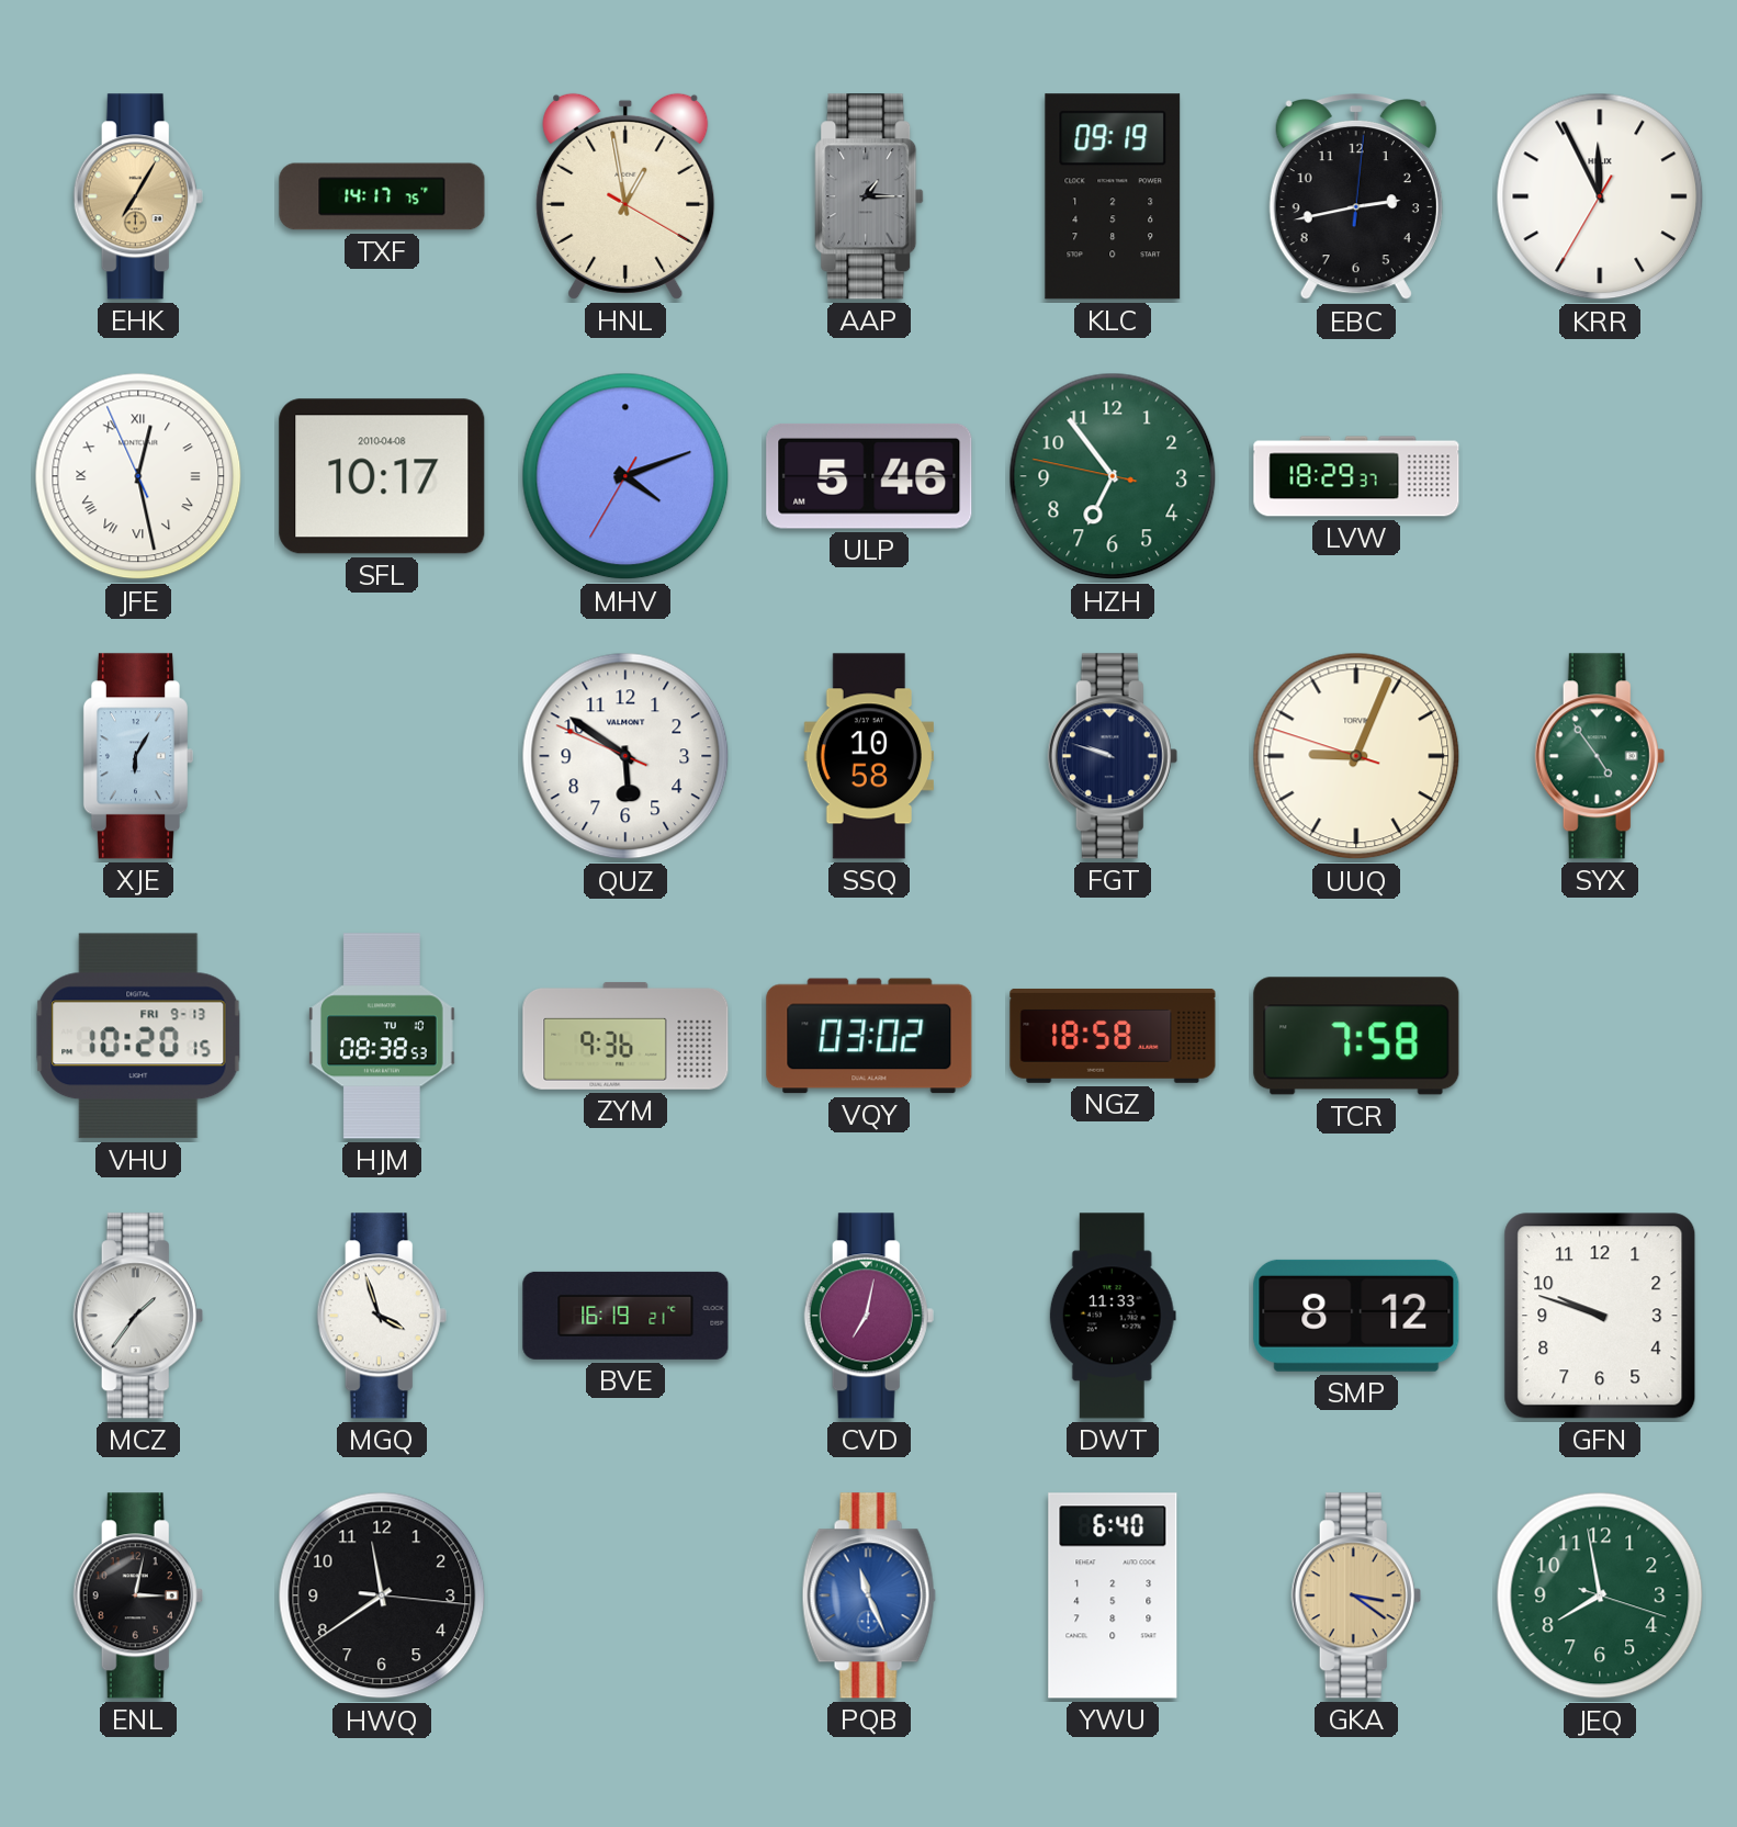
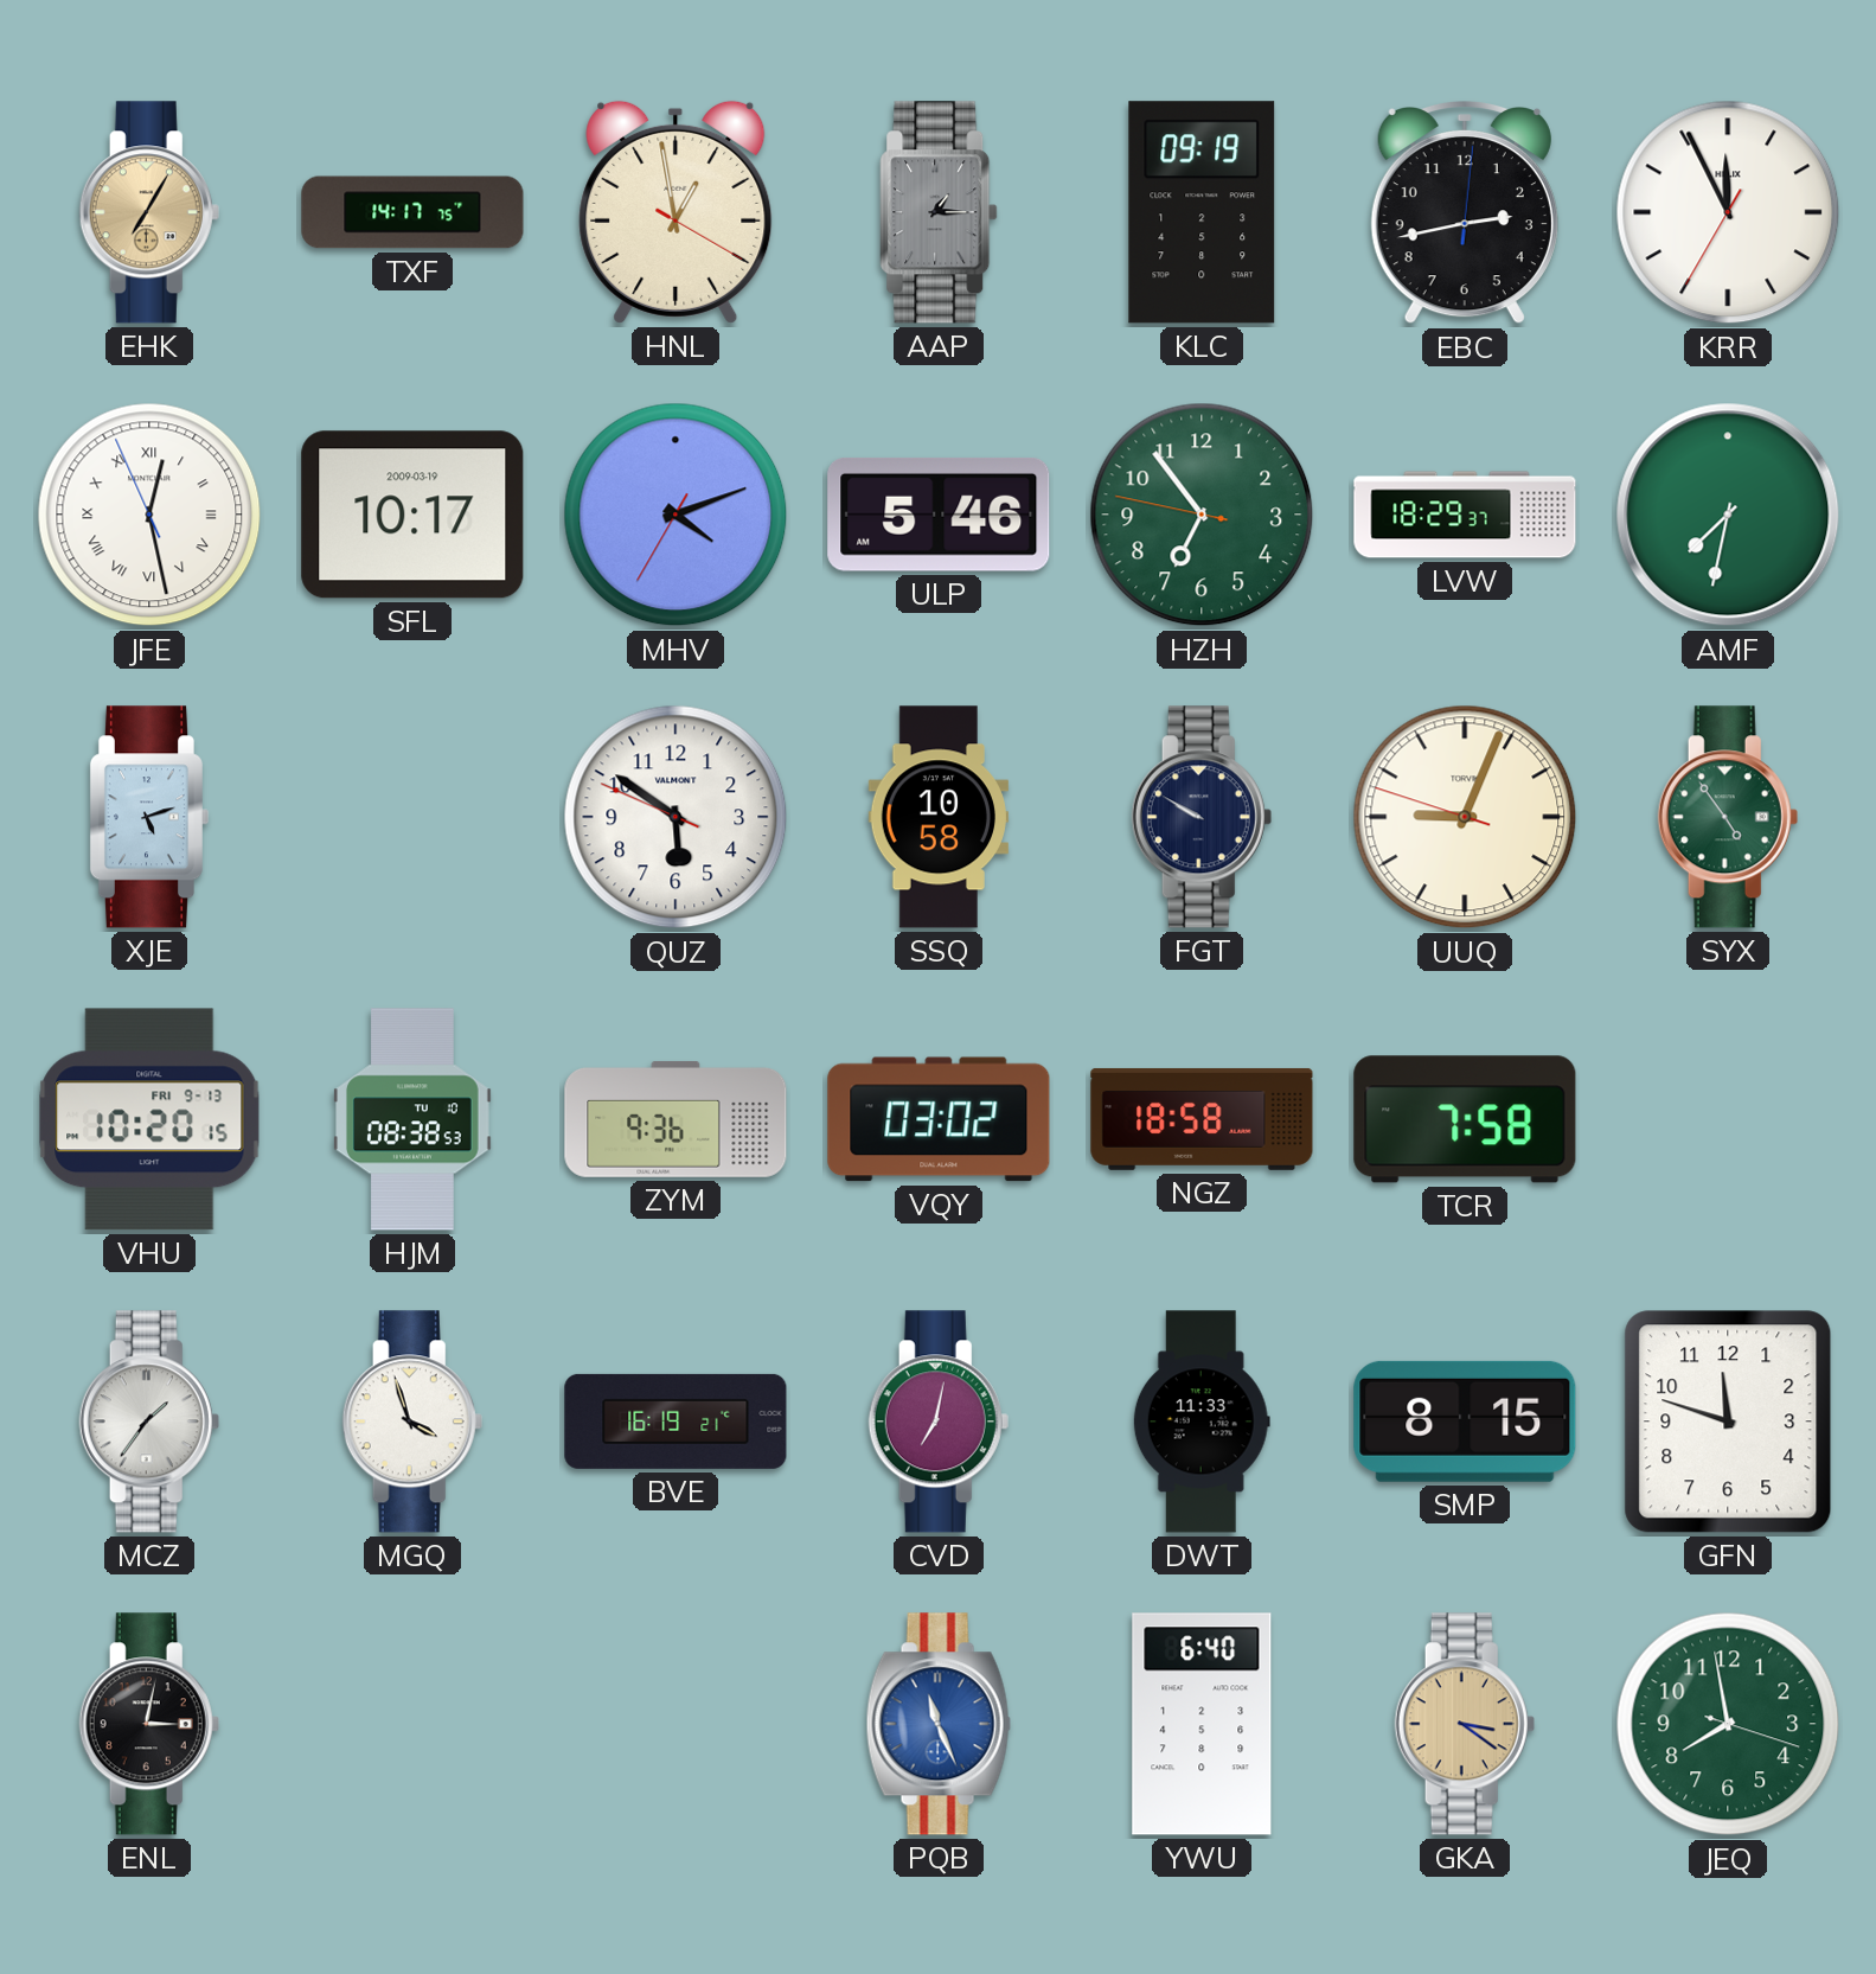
SFL date: 2010-04-08 -> 2009-03-19
AMF: none -> 7:32
XJE: 6:05 -> 5:12
FGT: 9:48 -> 9:50
SMP: 8:12 -> 8:15
GFN: 9:48 -> 11:48
HWQ: 11:39 -> none
